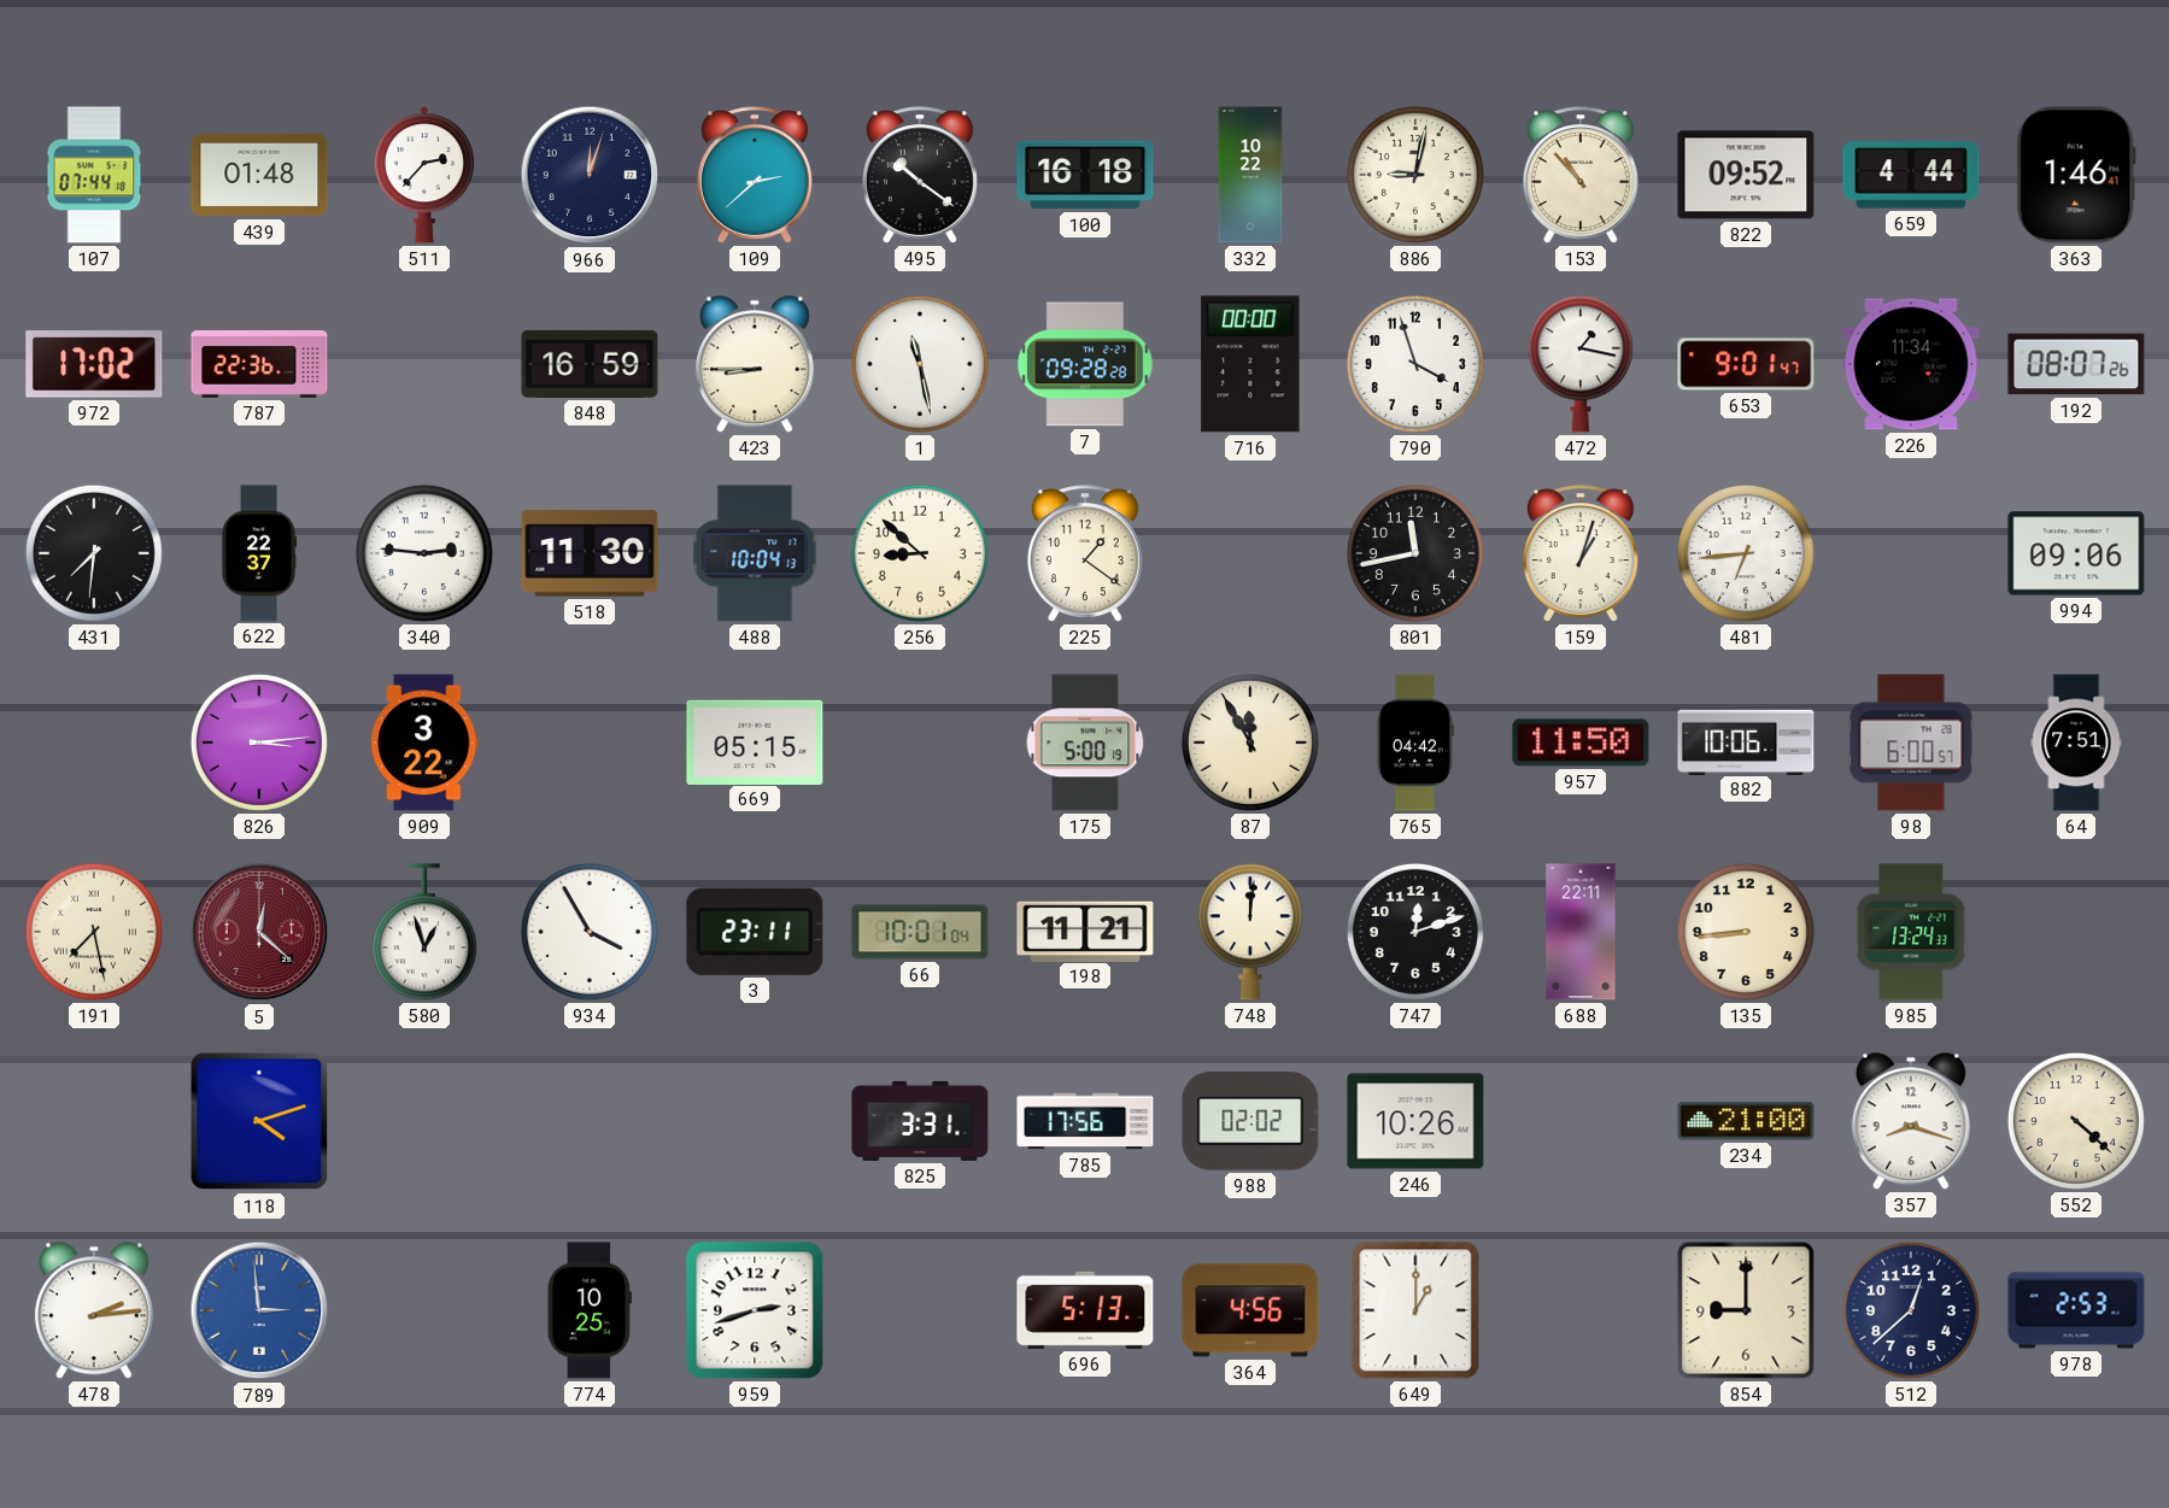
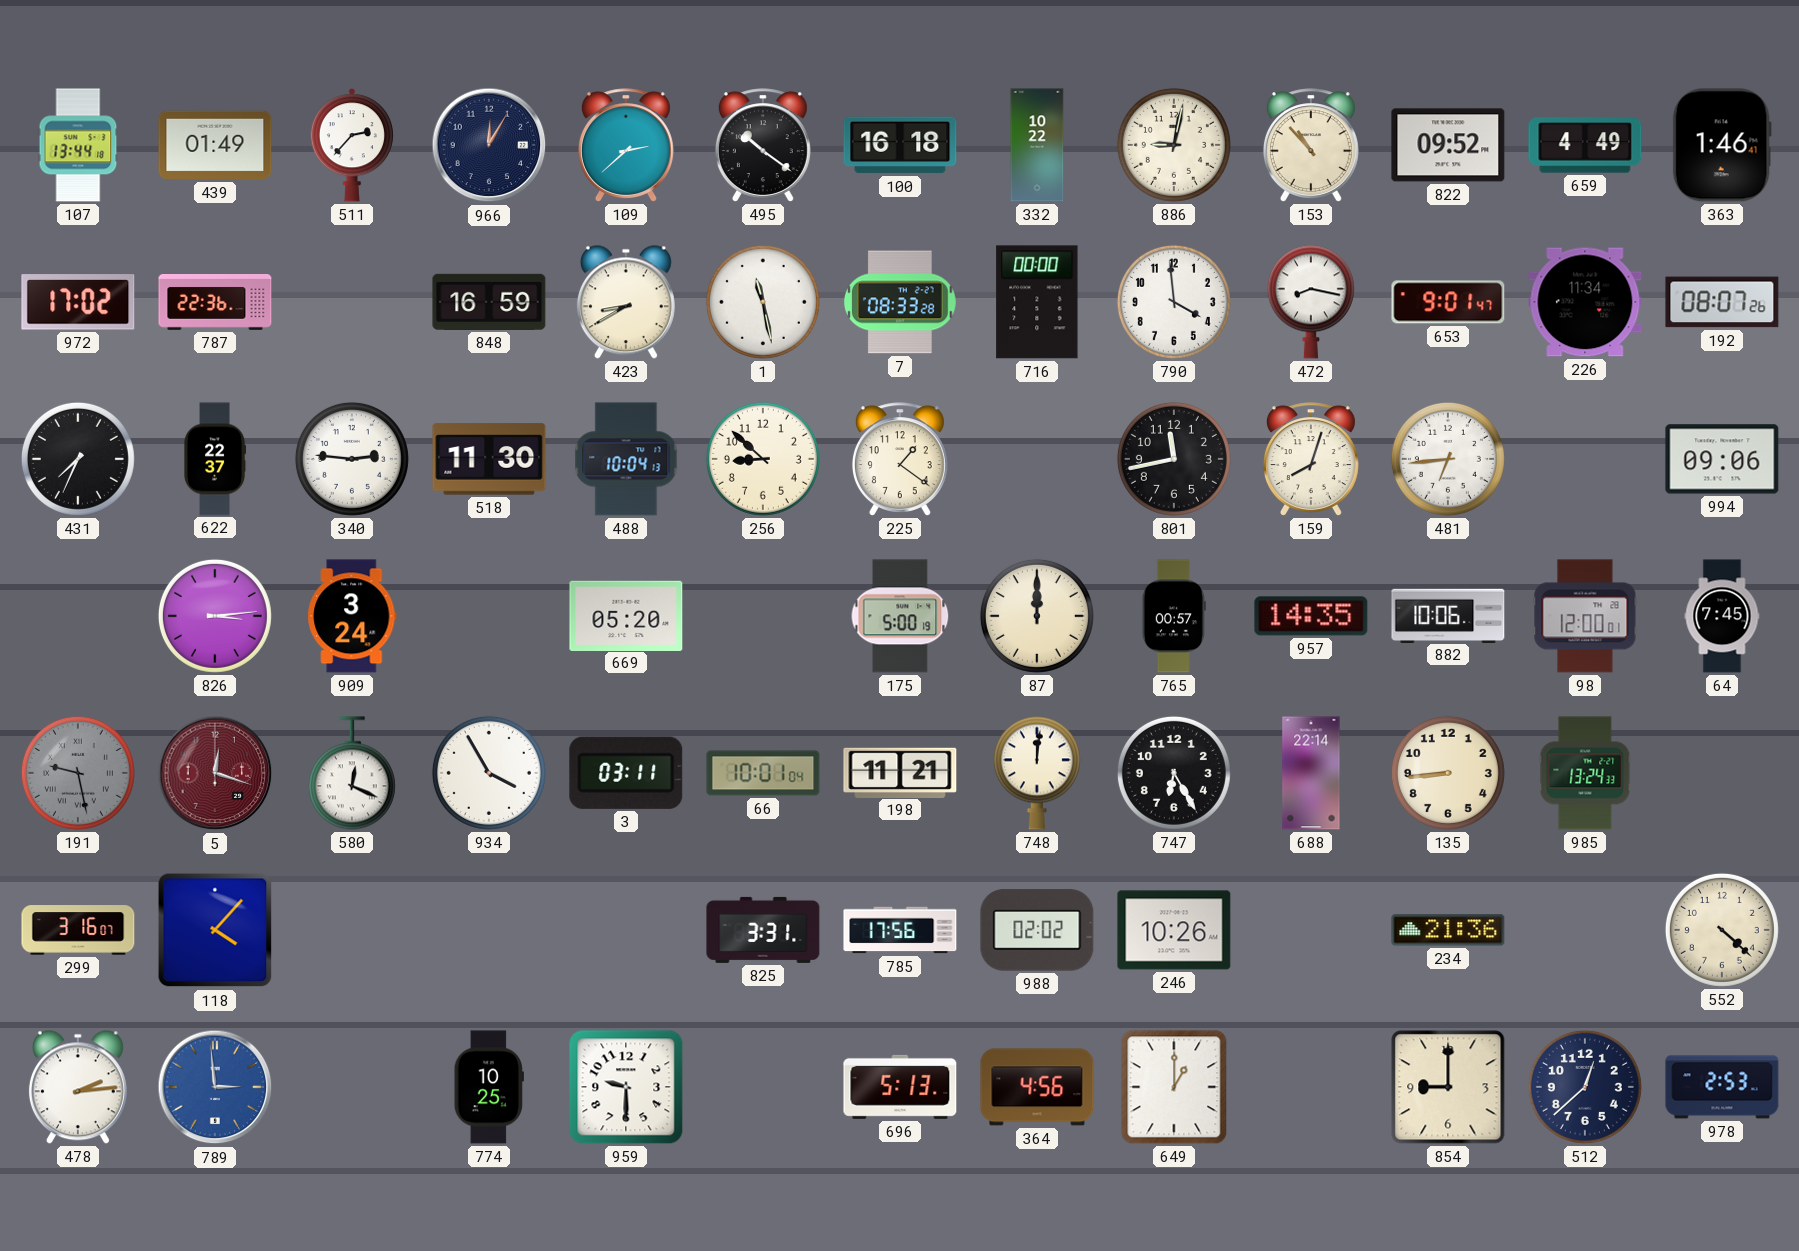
107: 07:44 -> 13:44
439: 01:48 -> 01:49
966: 12:03 -> 12:05
659: 4:44 -> 4:49
423: 8:45 -> 8:40
7: 09:28 -> 08:33
790: 3:57 -> 3:59
472: 1:17 -> 8:17
431: 7:31 -> 7:34
159: 1:03 -> 8:03
909: 3:22 -> 3:24
669: 05:15 -> 05:20
87: 11:55 -> 12:00
765: 04:42 -> 00:57
957: 11:50 -> 14:35
98: 6:00 -> 12:00
64: 7:51 -> 7:45
191: 7:28 -> 9:28
191 dial: cream -> grey
5: 12:22 -> 12:18
580: 12:57 -> 12:19
3: 23:11 -> 03:11
747: 12:12 -> 6:25
688: 22:11 -> 22:14
299: none -> 3:16
118: 4:12 -> 4:07
234: 21:00 -> 21:36
357: 8:18 -> none
959: 2:42 -> 9:30
